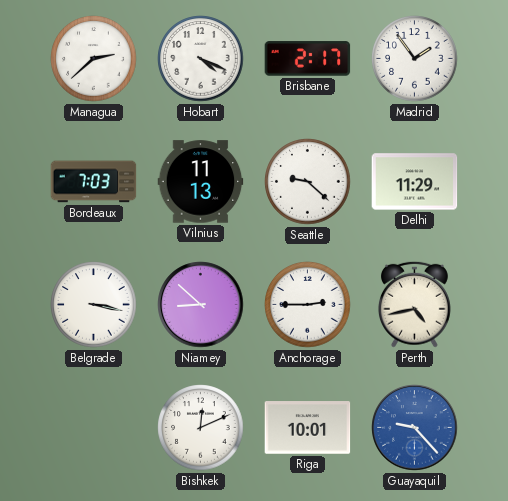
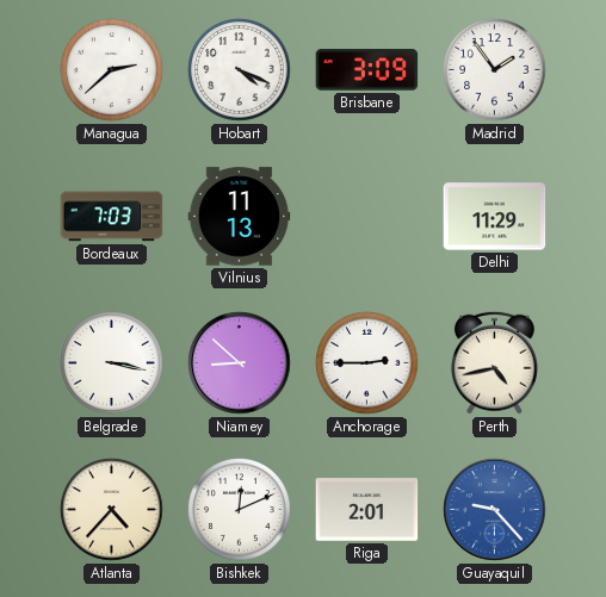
Brisbane: 2:17 -> 3:09
Seattle: 9:22 -> none
Atlanta: none -> 4:37
Riga: 10:01 -> 2:01
